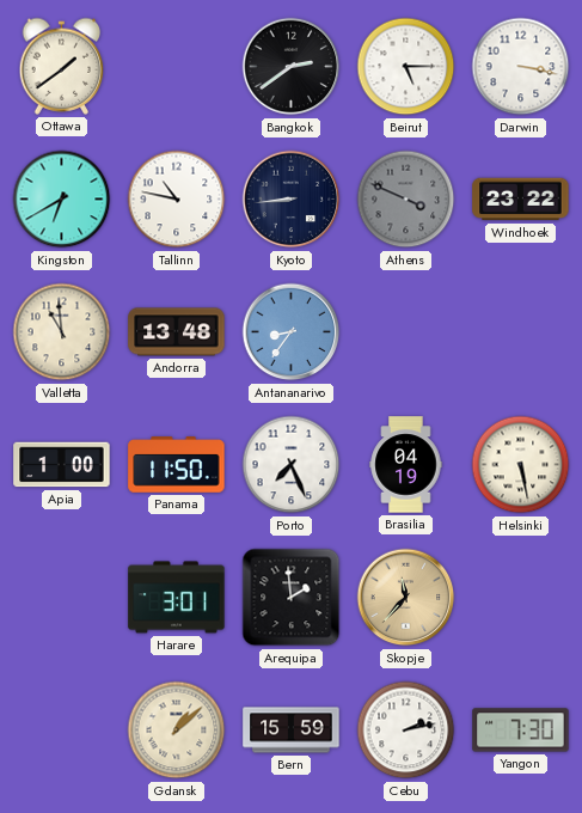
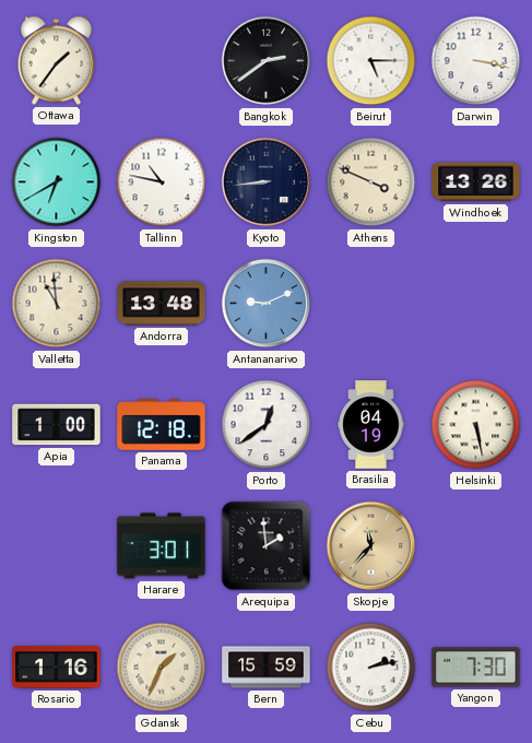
Ottawa: 1:39 -> 1:36
Athens dial: grey -> cream
Windhoek: 23:22 -> 13:26
Antananarivo: 8:36 -> 9:11
Panama: 11:50 -> 12:18
Porto: 7:26 -> 12:39
Rosario: none -> 1:16
Gdansk: 1:08 -> 1:34
